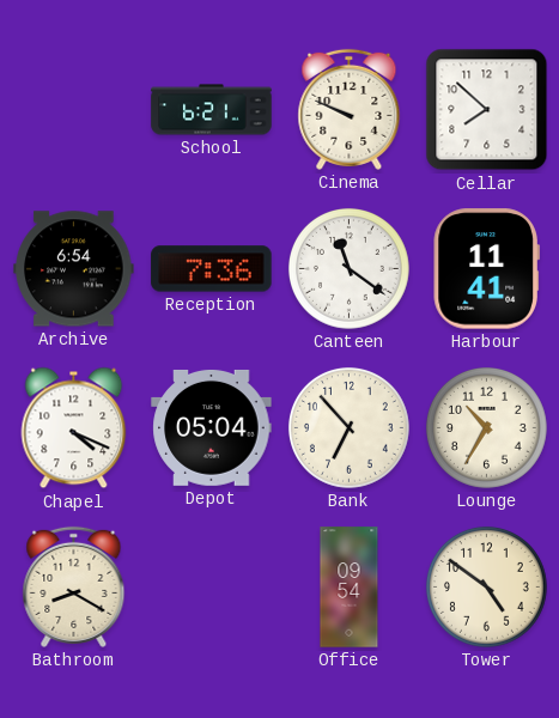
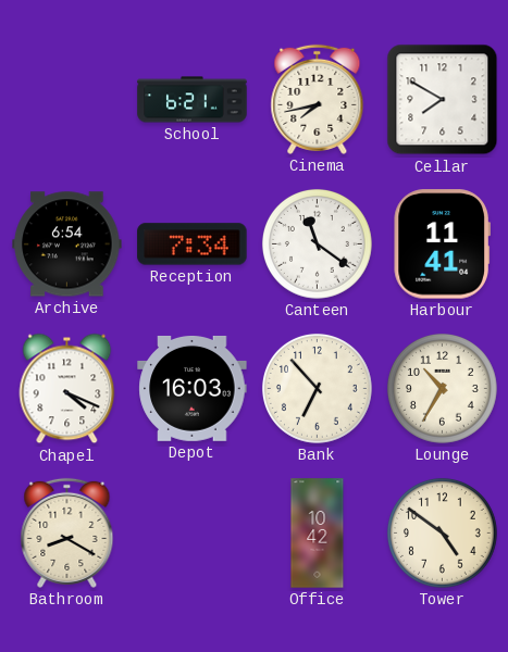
Cinema: 9:49 -> 7:43
Cellar: 7:52 -> 7:50
Reception: 7:36 -> 7:34
Depot: 05:04 -> 16:03
Office: 09:54 -> 10:42
